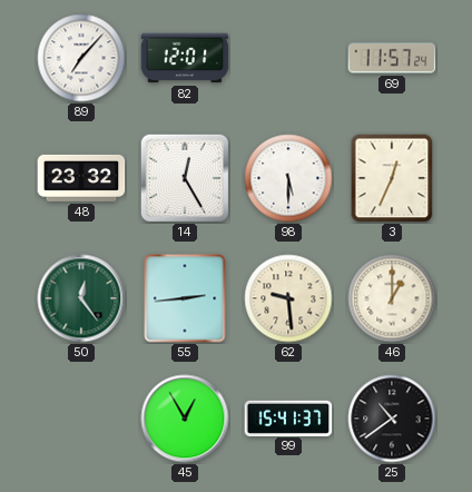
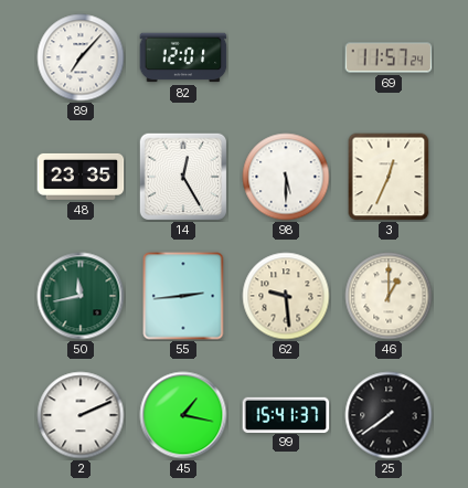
48: 23:32 -> 23:35
50: 12:24 -> 11:43
2: none -> 2:11
45: 12:55 -> 1:17
25: 10:39 -> 7:39
